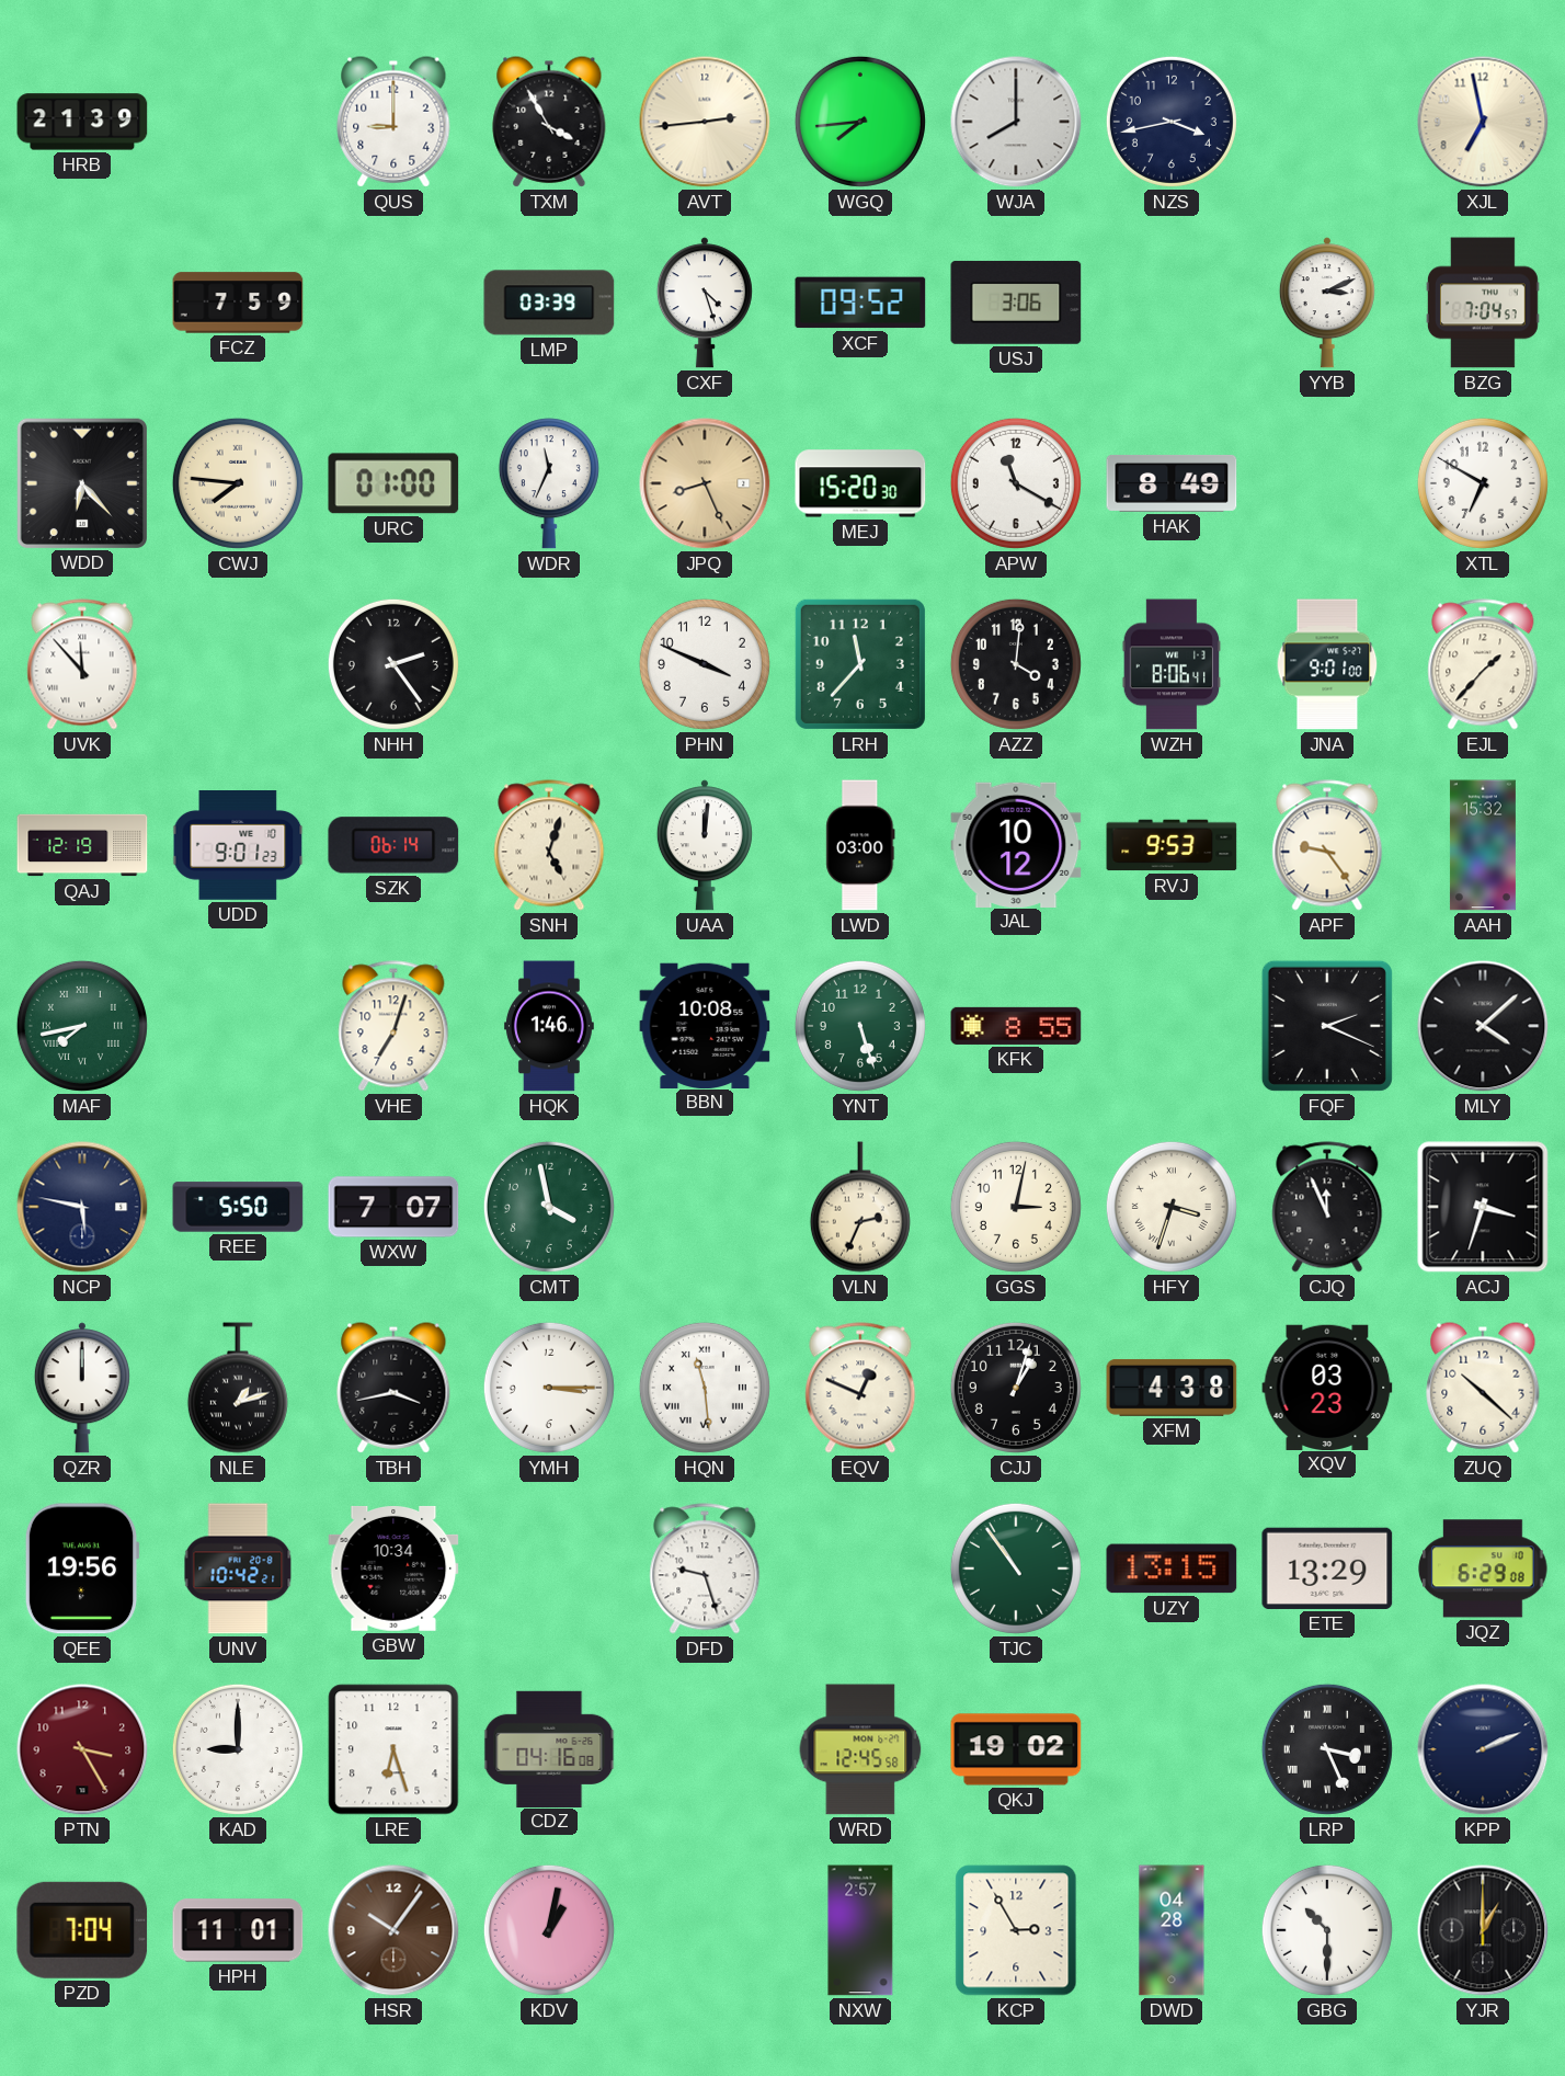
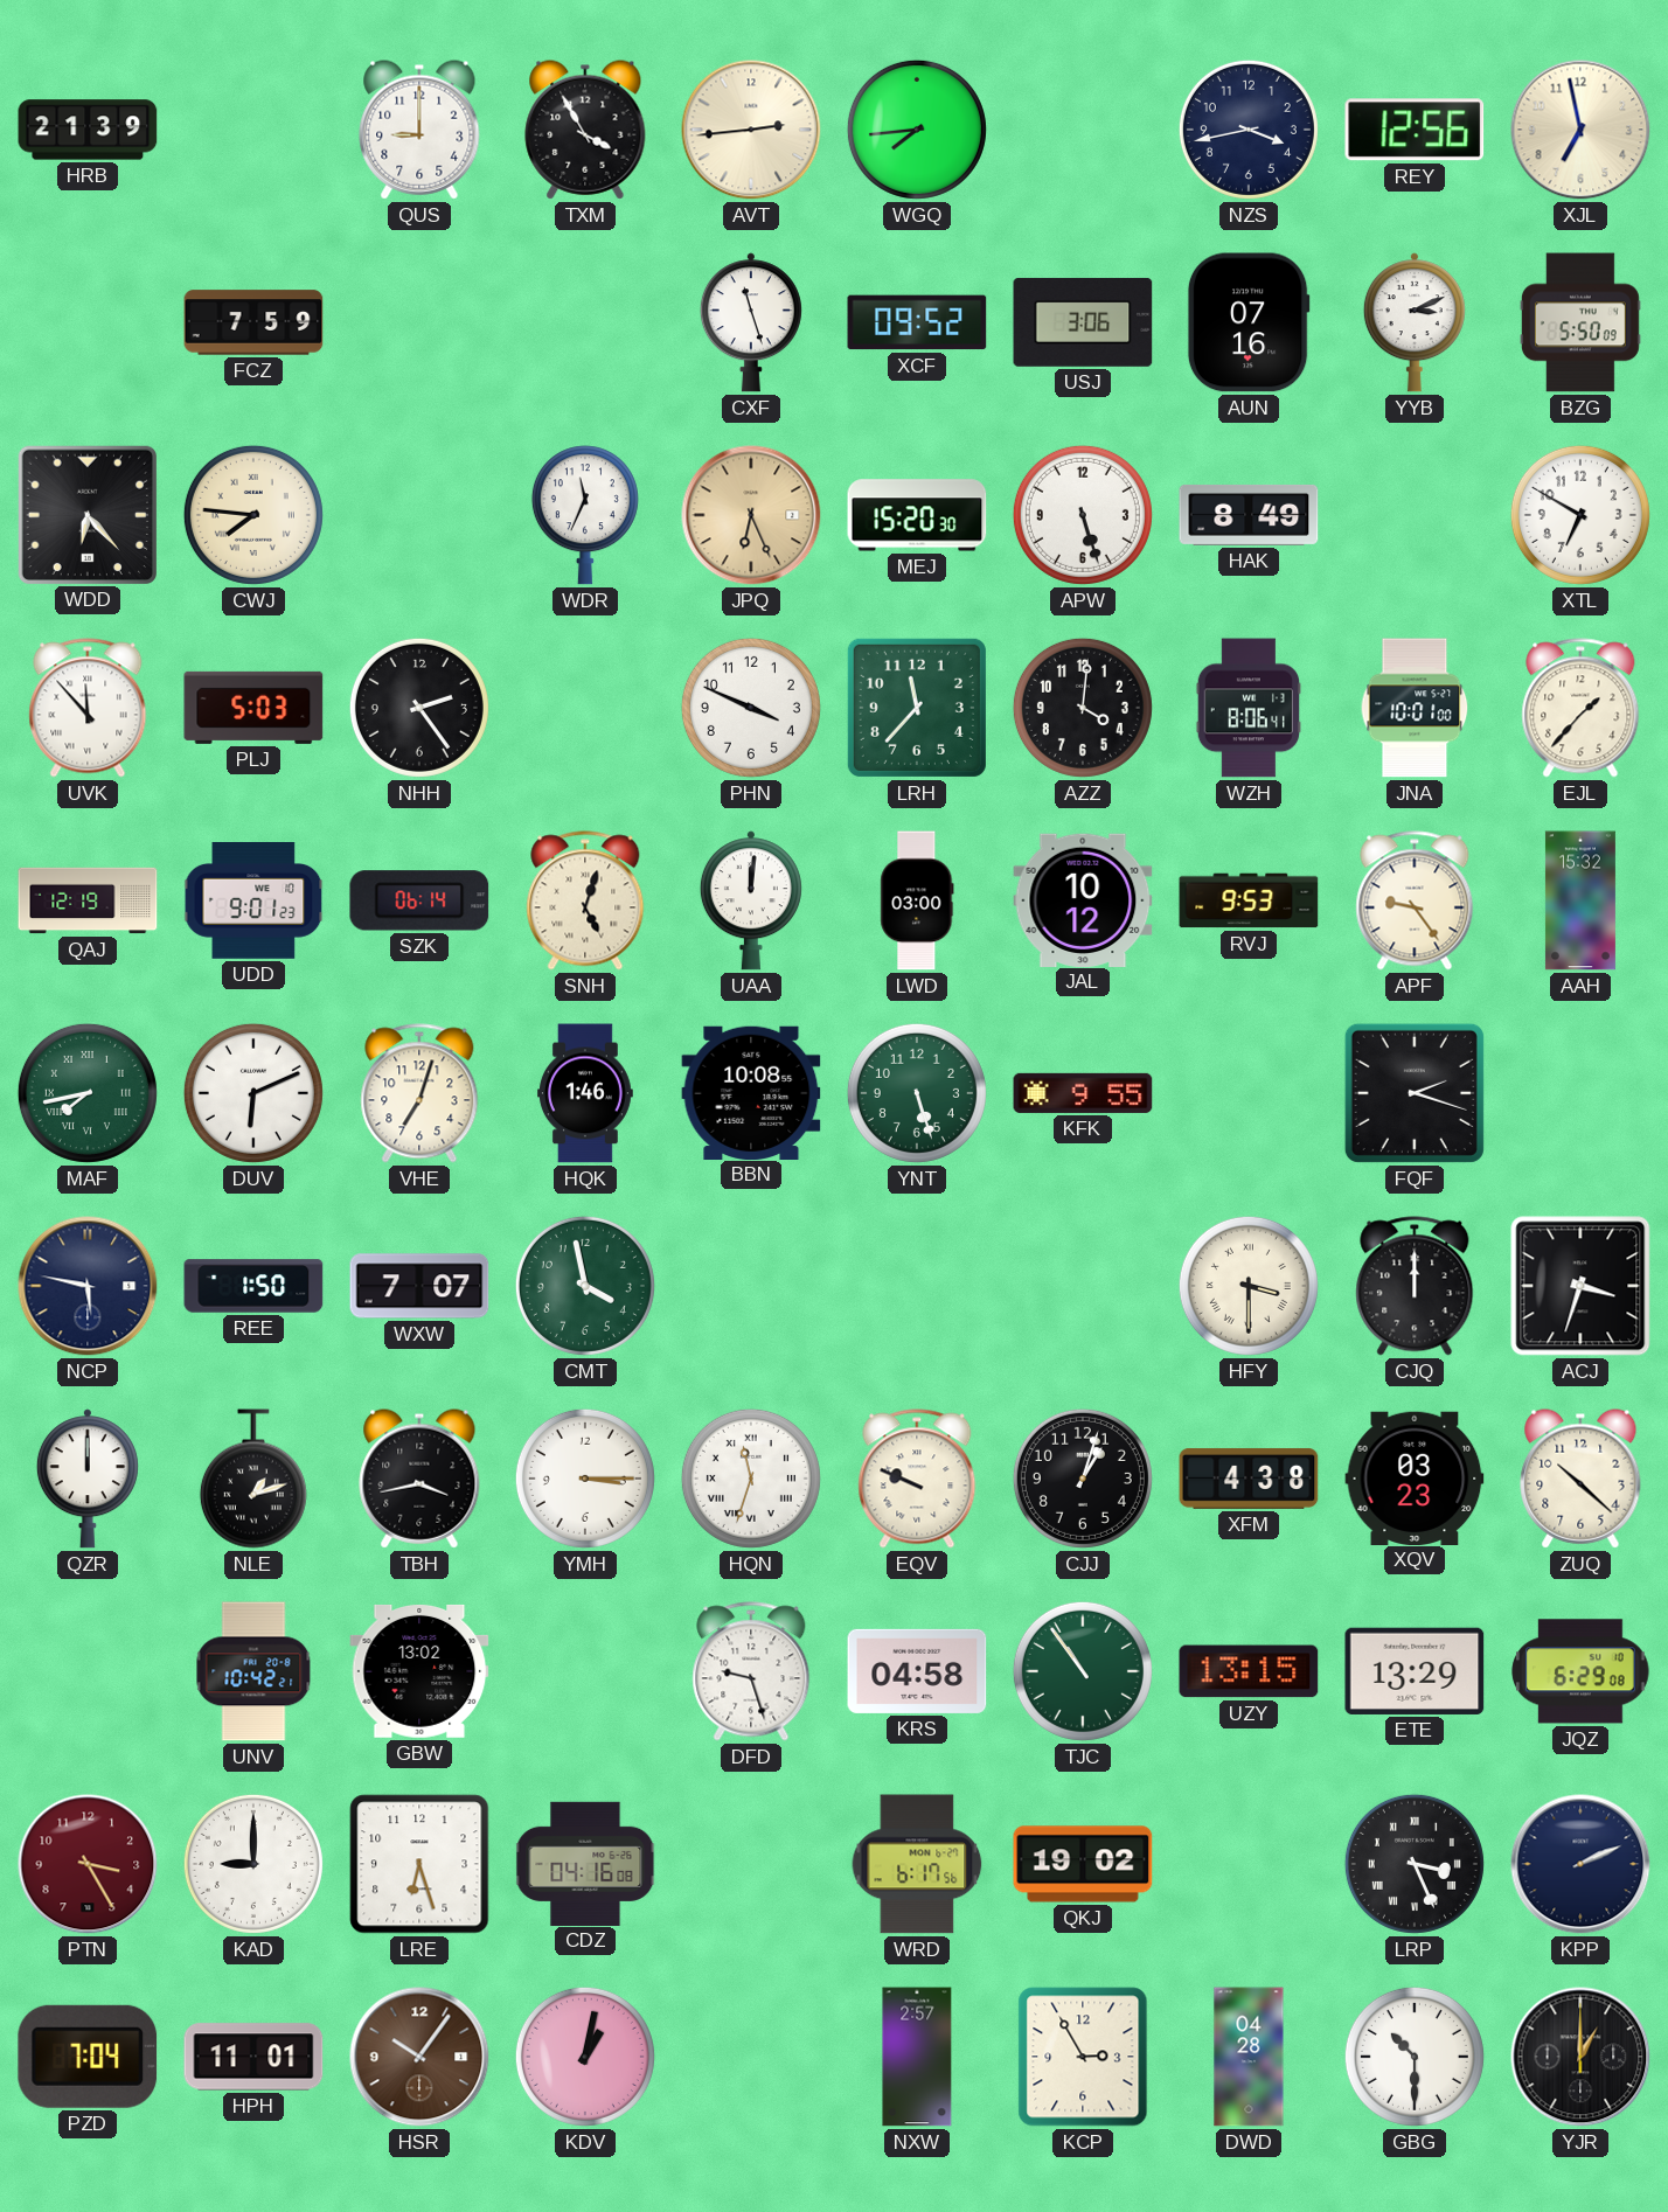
WJA: 8:00 -> none
REY: none -> 12:56
LMP: 03:39 -> none
CXF: 4:27 -> 11:27
AUN: none -> 07:16
BZG: 7:04 -> 5:50
URC: 01:00 -> none
JPQ: 8:26 -> 6:26
APW: 11:20 -> 5:27
PLJ: none -> 5:03
JNA: 9:01 -> 10:01
DUV: none -> 6:11
KFK: 8:55 -> 9:55
FQF: 2:19 -> 2:18
MLY: 4:08 -> none
REE: 5:50 -> 1:50
VLN: 2:34 -> none
GGS: 3:02 -> none
HFY: 3:33 -> 3:30
CJQ: 11:56 -> 12:00
HQN: 11:29 -> 11:33
EQV: 12:49 -> 9:49
QEE: 19:56 -> none
GBW: 10:34 -> 13:02
KRS: none -> 04:58
WRD: 12:45 -> 6:17
